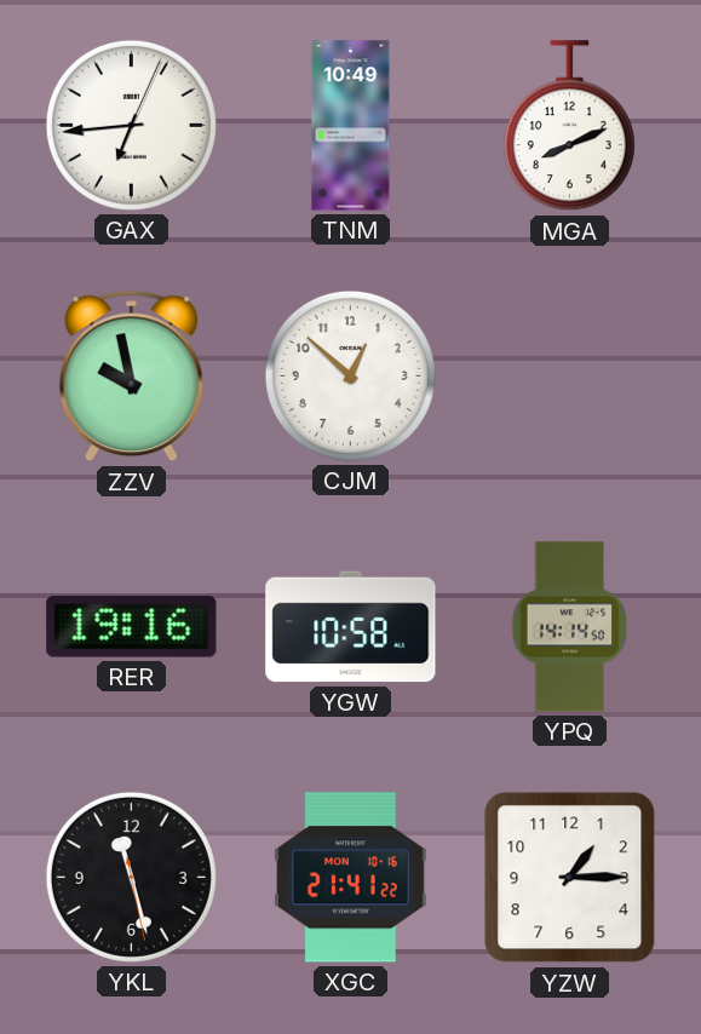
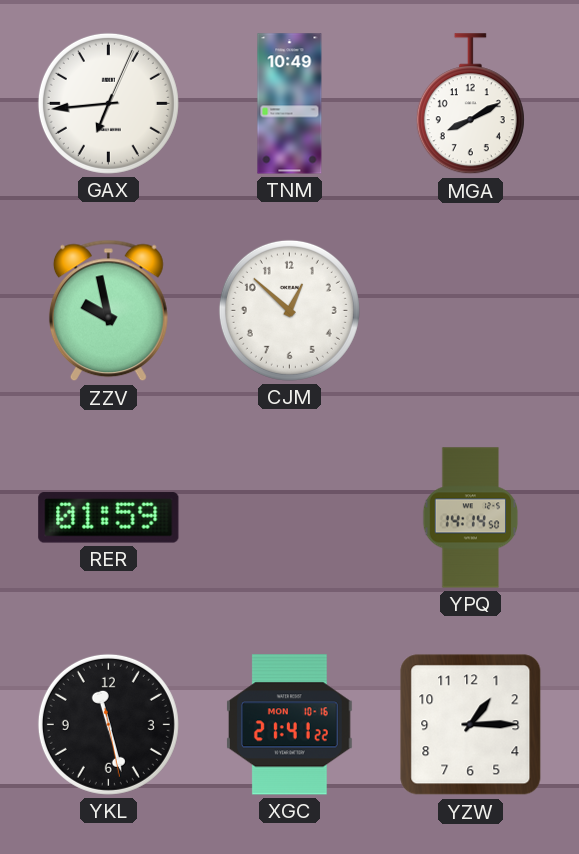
MGA: 8:11 -> 8:10
RER: 19:16 -> 01:59
YGW: 10:58 -> none
